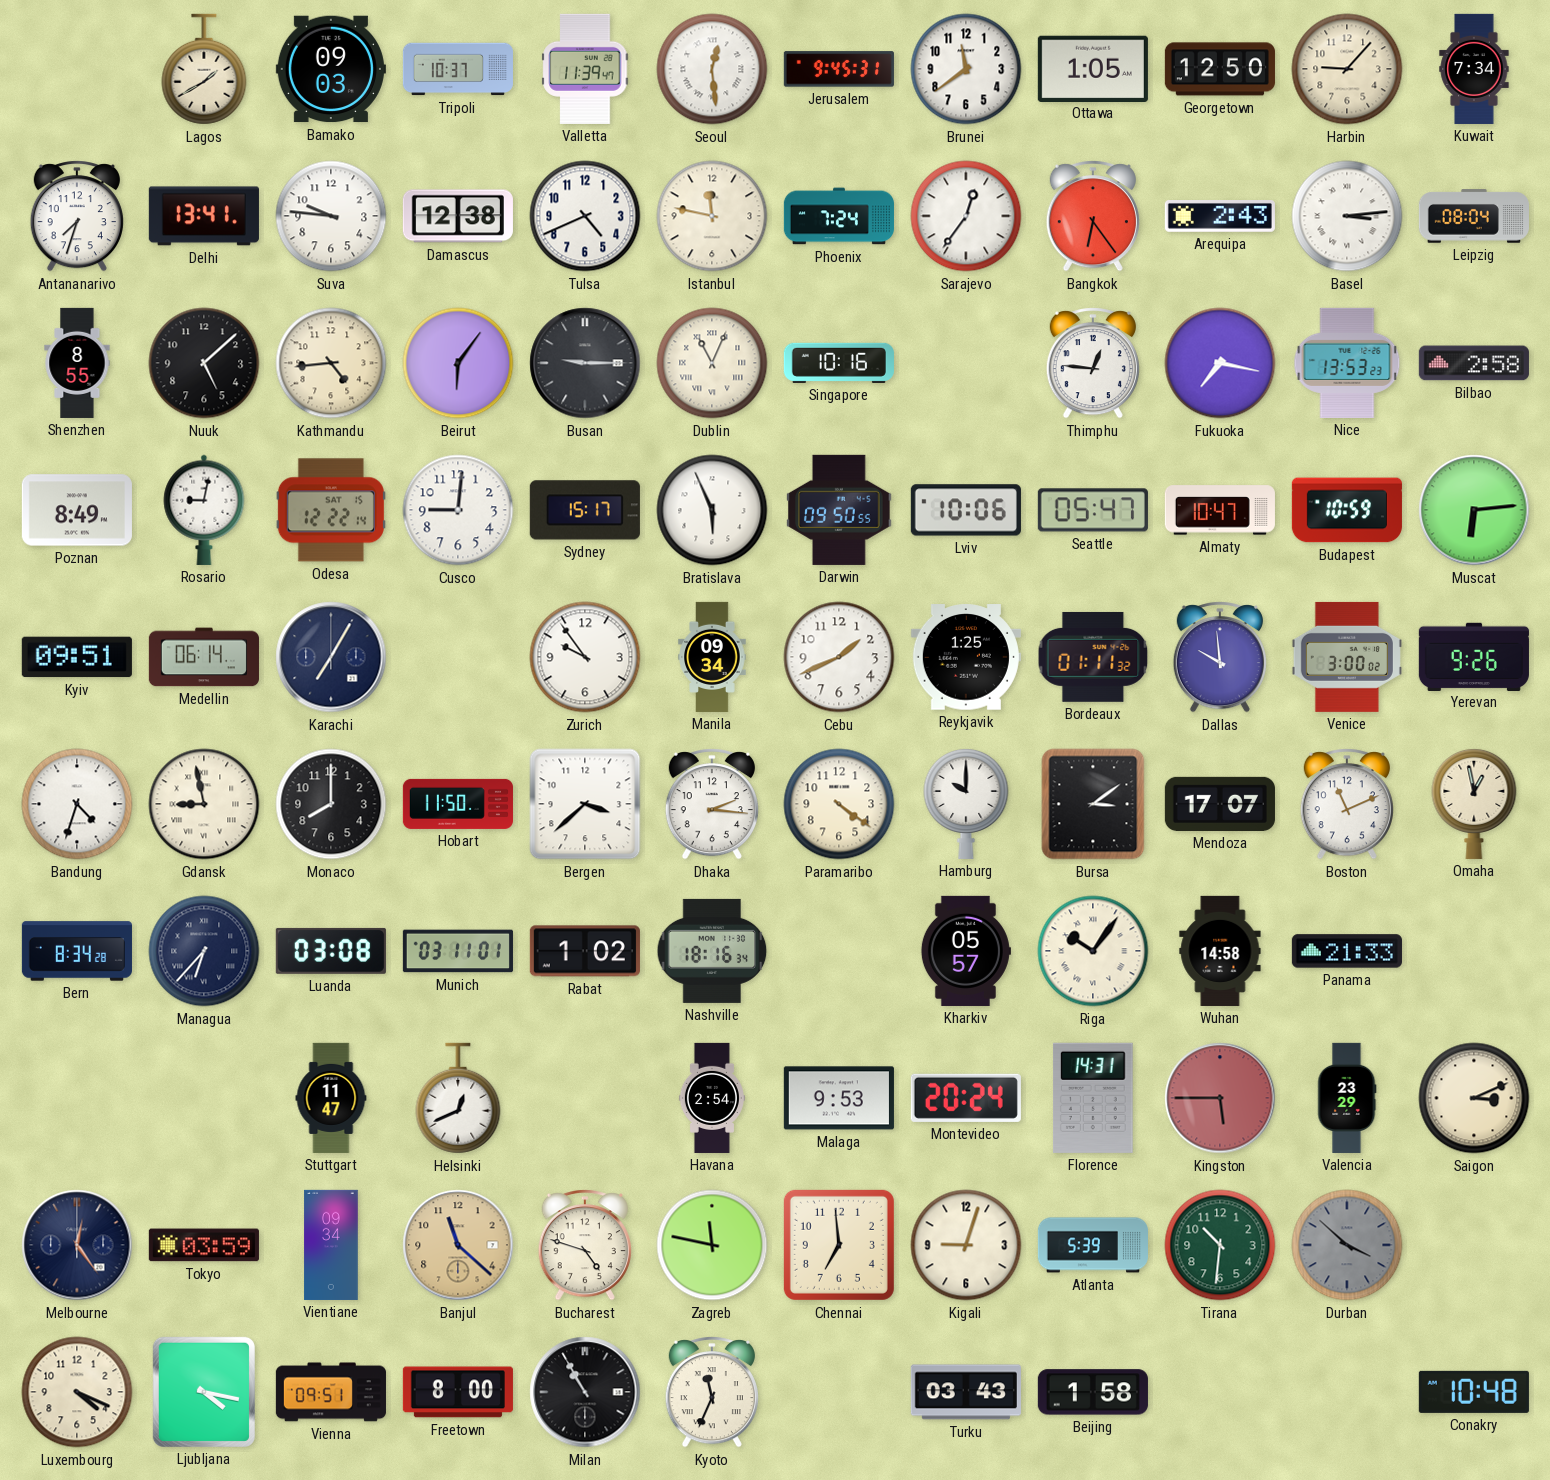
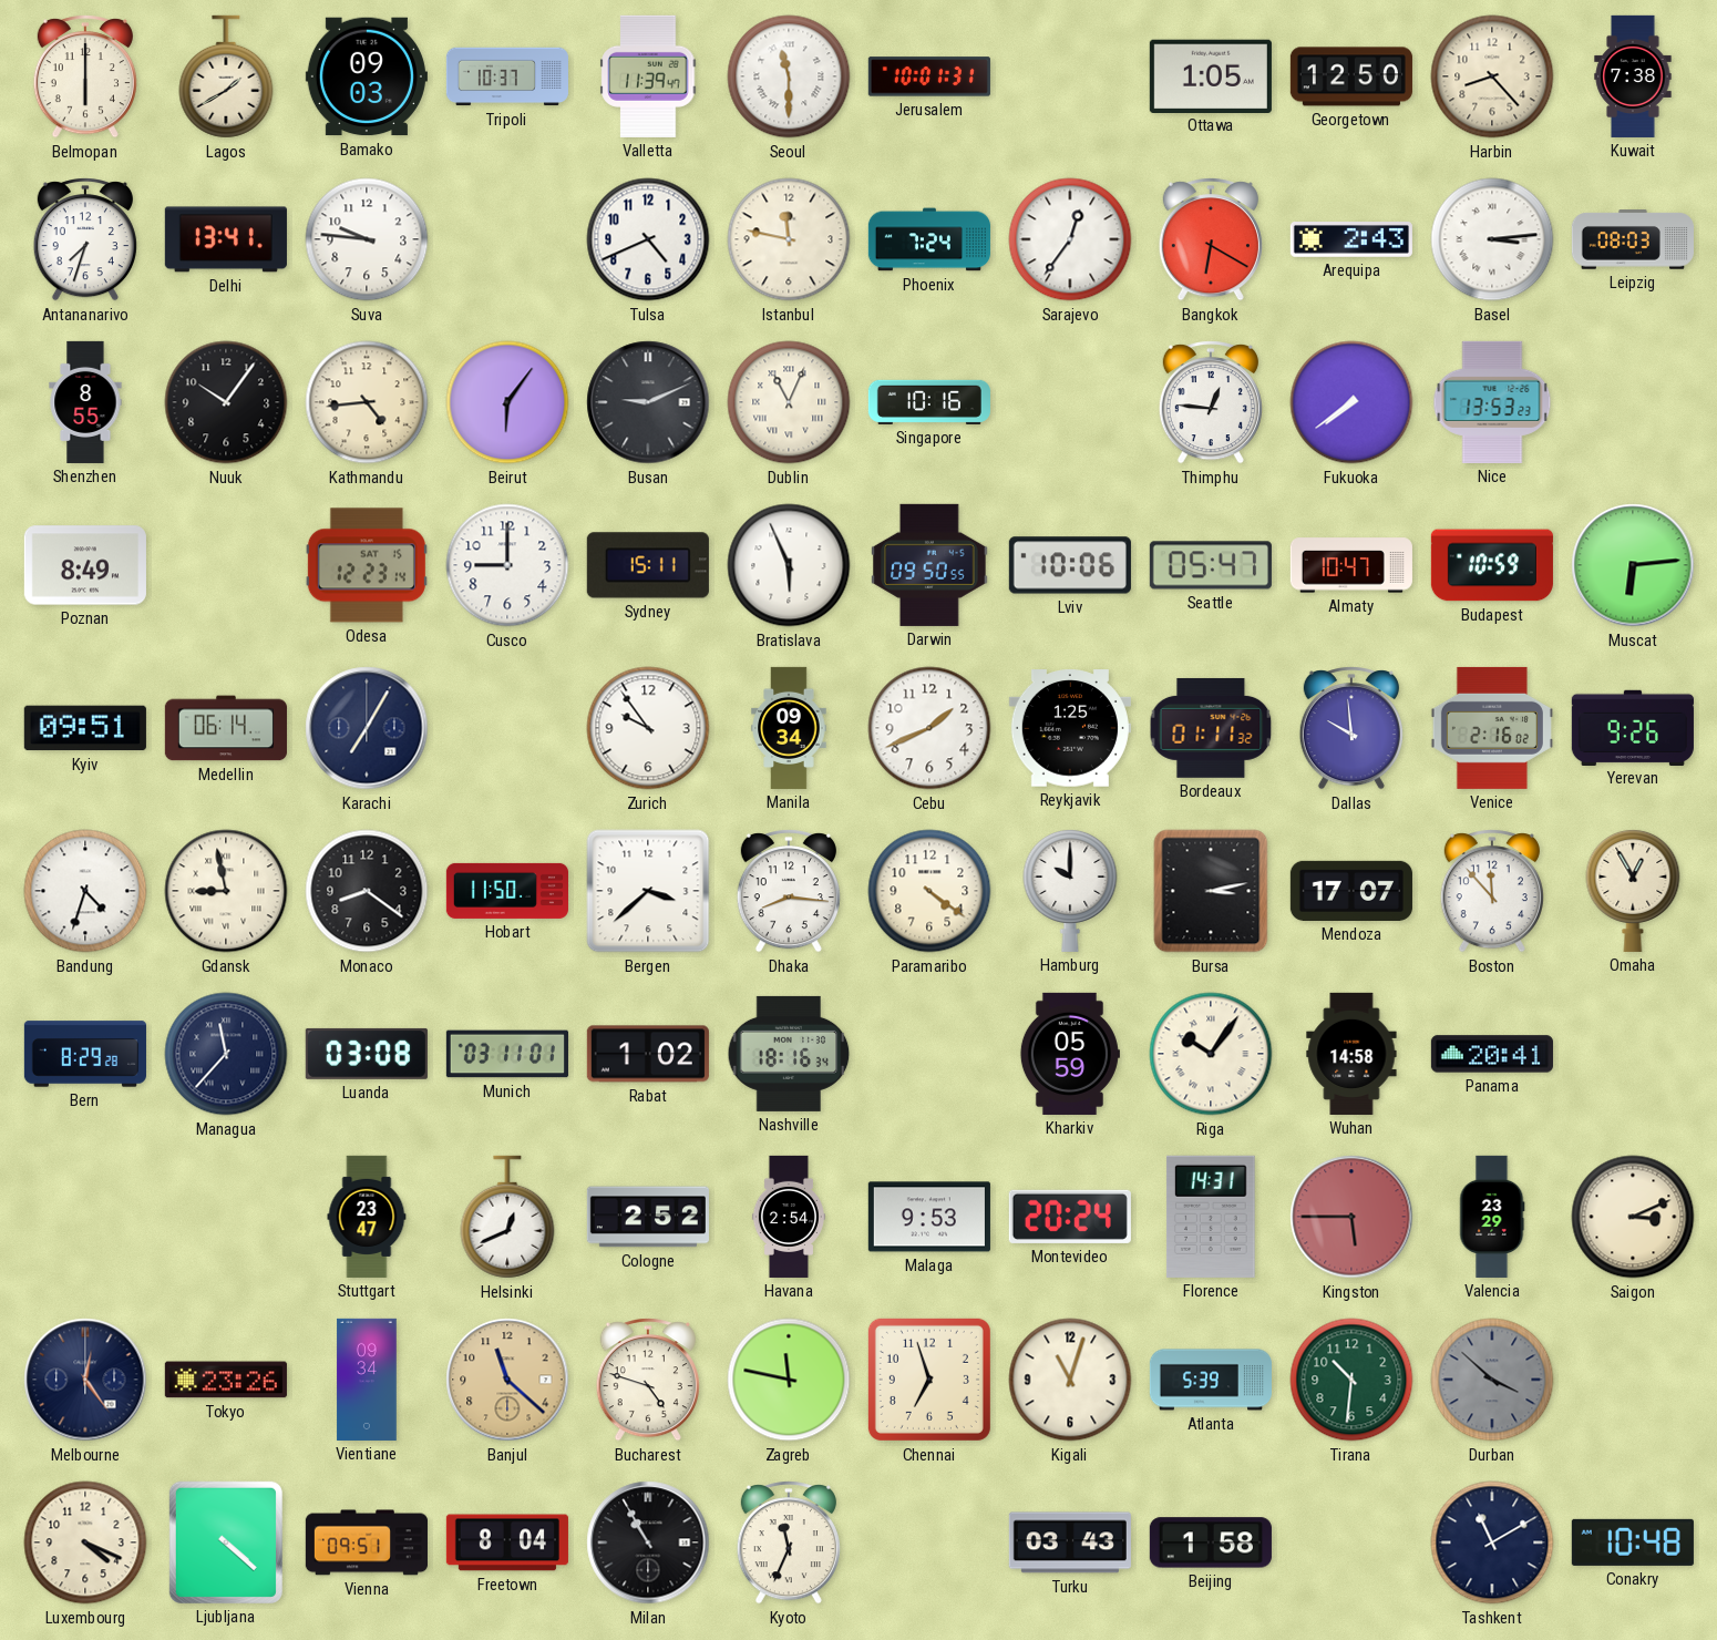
Belmopan: none -> 6:00
Seoul: 12:29 -> 11:30
Jerusalem: 9:45 -> 10:01
Brunei: 11:39 -> none
Harbin: 9:07 -> 8:23
Kuwait: 7:34 -> 7:38
Damascus: 12:38 -> none
Bangkok: 6:24 -> 6:20
Leipzig: 08:04 -> 08:03
Nuuk: 5:08 -> 10:06
Busan: 9:15 -> 9:11
Fukuoka: 7:17 -> 7:39
Bilbao: 2:58 -> none
Rosario: 9:02 -> none
Odesa: 12:22 -> 12:23
Cusco: 9:01 -> 9:00
Sydney: 15:17 -> 15:11
Venice: 3:00 -> 2:16
Monaco: 8:00 -> 8:21
Dhaka: 2:16 -> 8:16
Bursa: 3:09 -> 3:13
Boston: 11:11 -> 11:53
Omaha: 12:58 -> 12:55
Bern: 8:34 -> 8:29
Managua: 6:37 -> 11:37
Kharkiv: 05:57 -> 05:59
Panama: 21:33 -> 20:41
Stuttgart: 11:47 -> 23:47
Cologne: none -> 2:52
Tokyo: 03:59 -> 23:26
Chennai: 6:59 -> 6:57
Kigali: 9:03 -> 11:03
Ljubljana: 4:17 -> 4:22
Freetown: 8:00 -> 8:04
Tashkent: none -> 11:10
